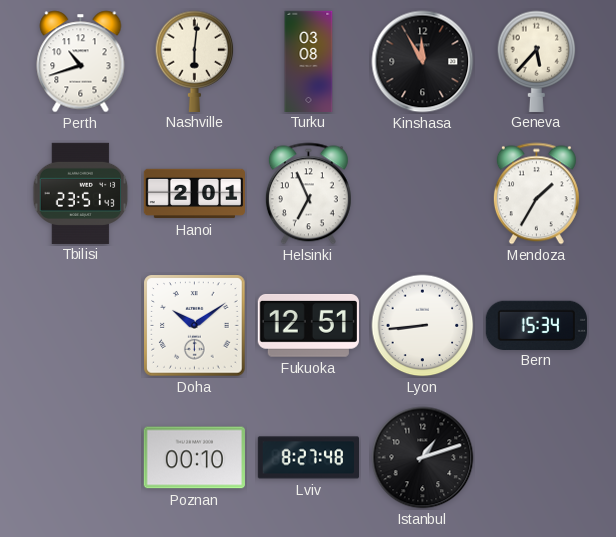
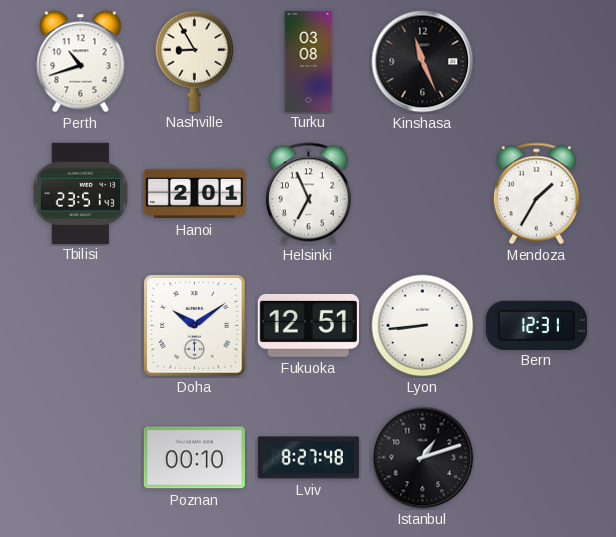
Nashville: 6:01 -> 8:55
Kinshasa: 11:55 -> 11:26
Geneva: 5:37 -> none
Bern: 15:34 -> 12:31
